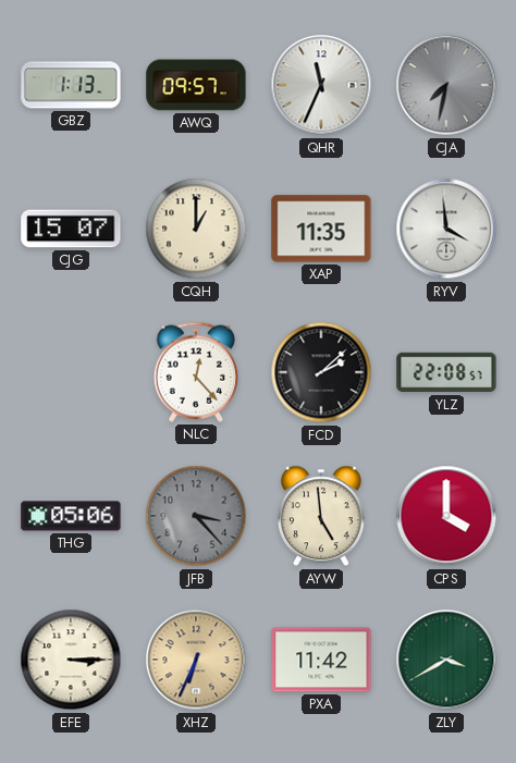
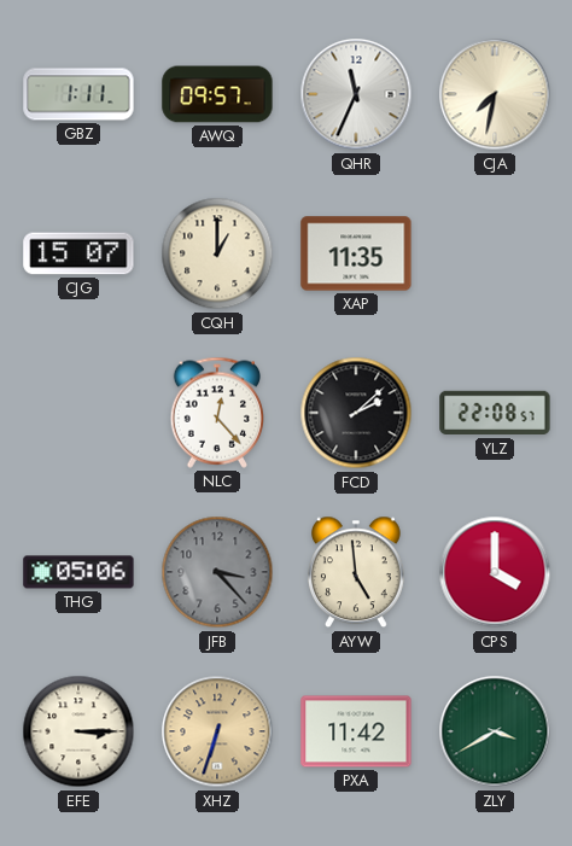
GBZ: 1:13 -> 1:11
CJA dial: grey -> cream
RYV: 3:59 -> none
XHZ: 6:34 -> 6:33
